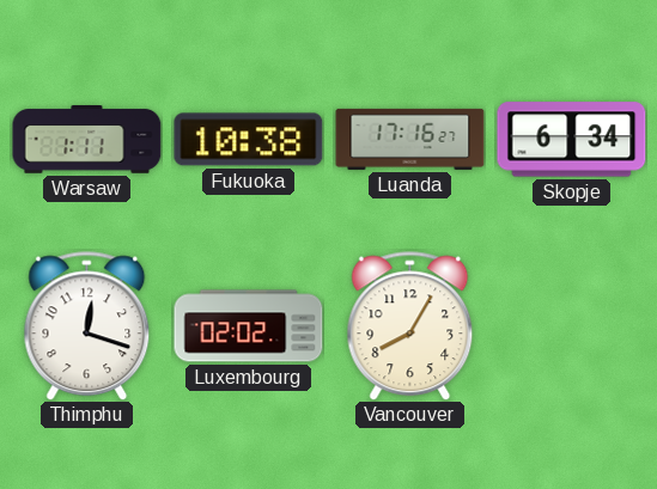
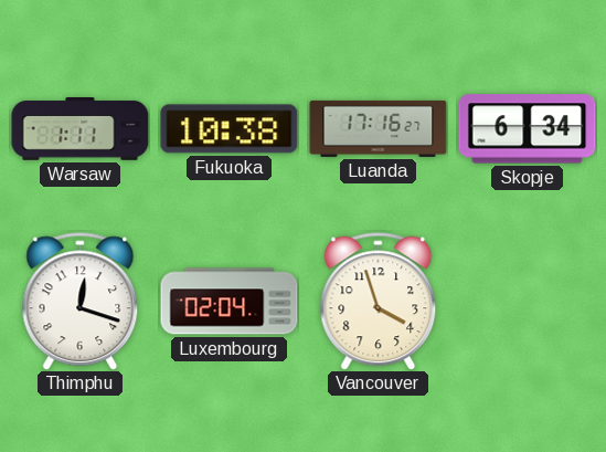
Luxembourg: 02:02 -> 02:04
Vancouver: 8:05 -> 3:57
